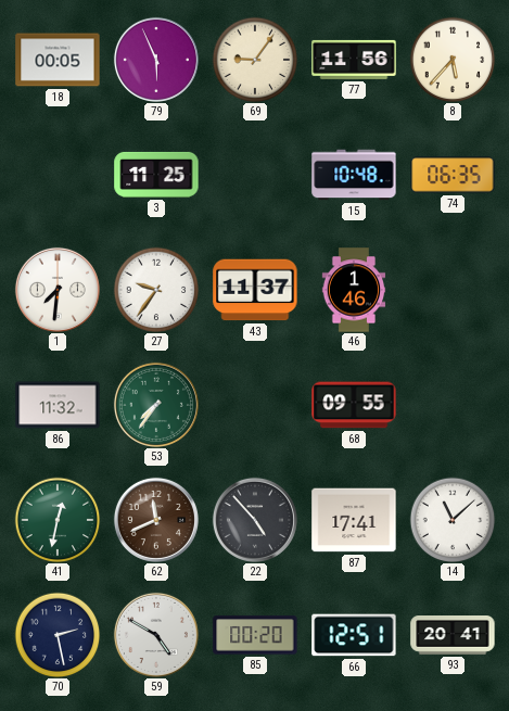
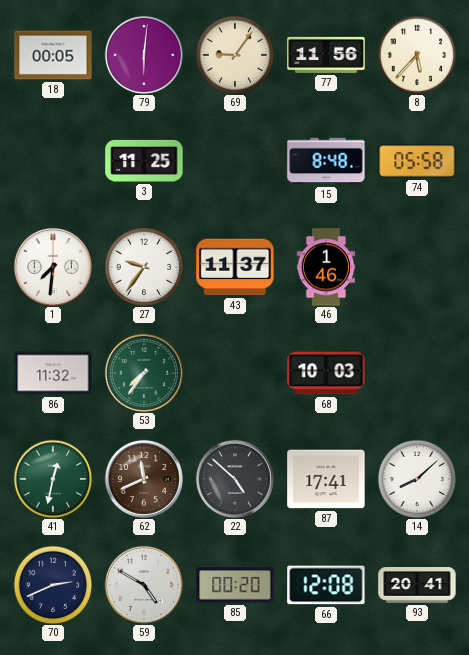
79: 5:56 -> 6:01
15: 10:48 -> 8:48
74: 06:35 -> 05:58
68: 09:55 -> 10:03
22: 4:53 -> 4:52
14: 11:08 -> 8:08
70: 2:28 -> 2:41
66: 12:51 -> 12:08
